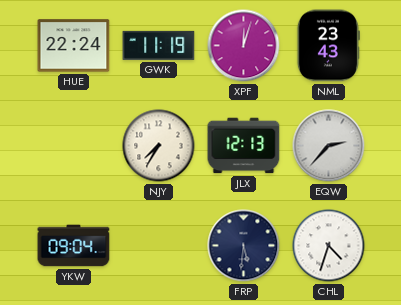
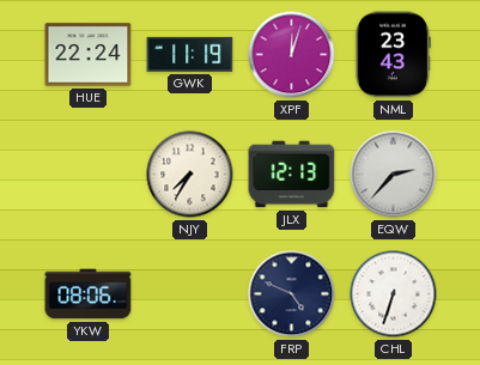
YKW: 09:04 -> 08:06
FRP: 5:31 -> 4:49
CHL: 4:33 -> 6:33
